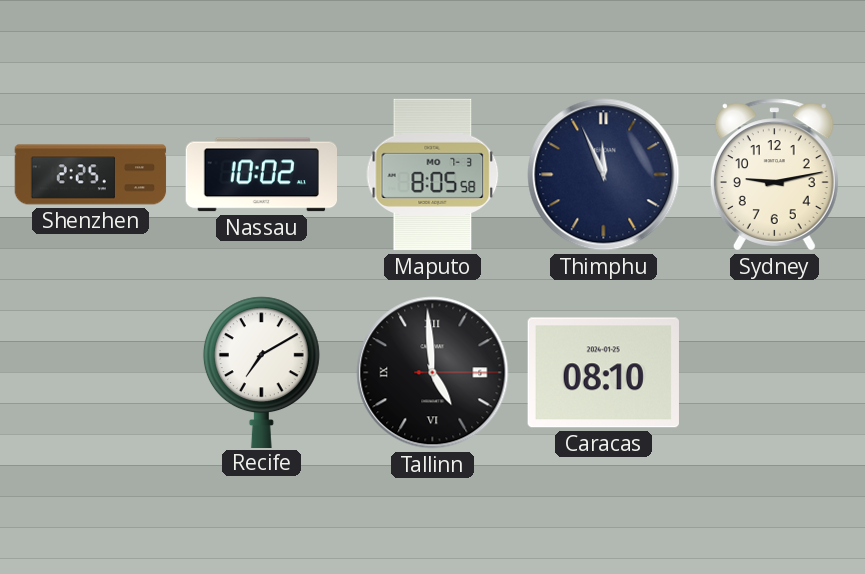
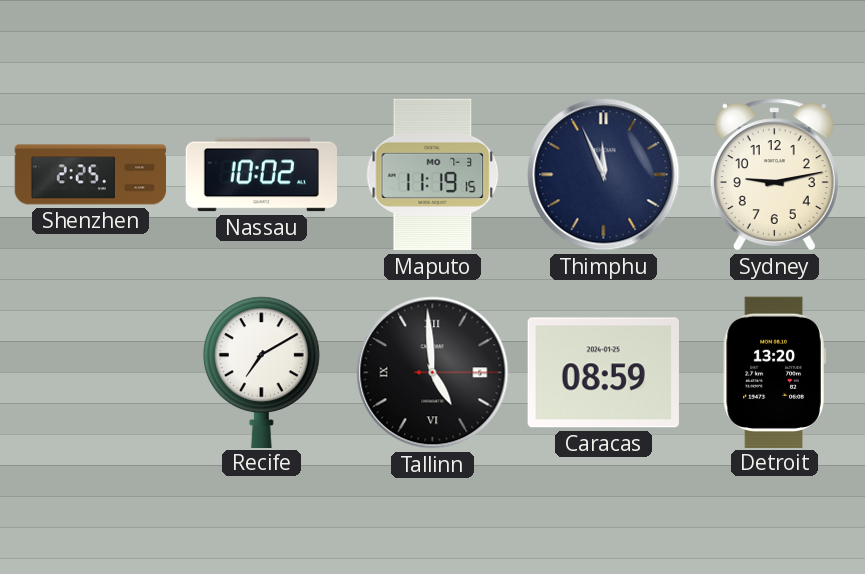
Maputo: 8:05 -> 11:19
Caracas: 08:10 -> 08:59
Detroit: none -> 13:20
